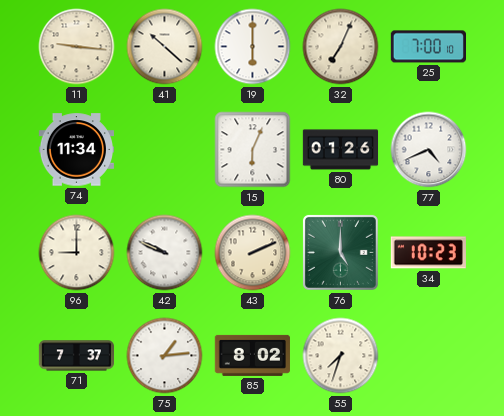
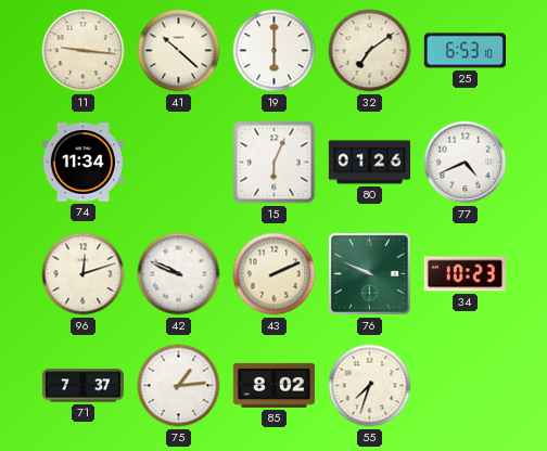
32: 7:04 -> 7:09
25: 7:00 -> 6:53
96: 9:00 -> 12:12
76: 5:00 -> 9:49
